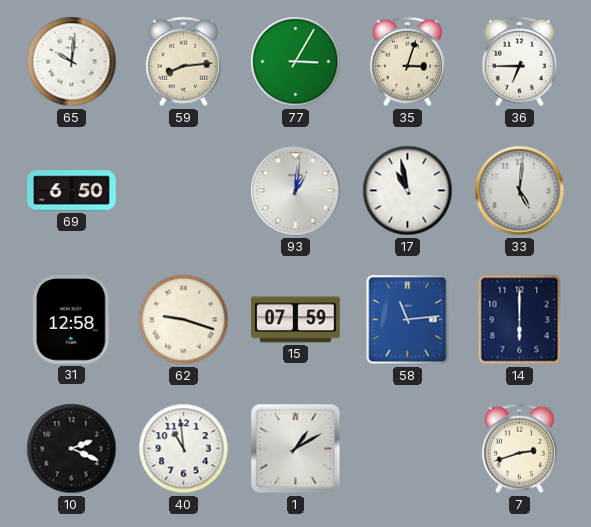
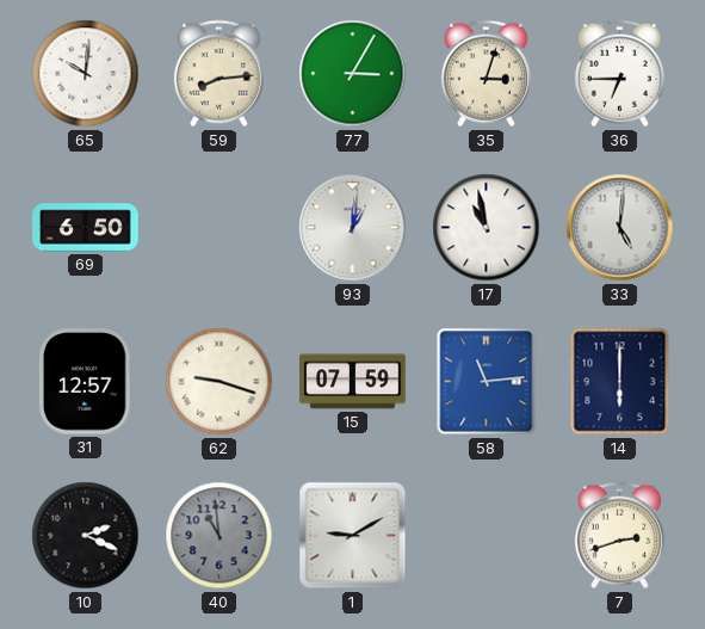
31: 12:58 -> 12:57
40 dial: white -> grey
1: 1:10 -> 9:10
